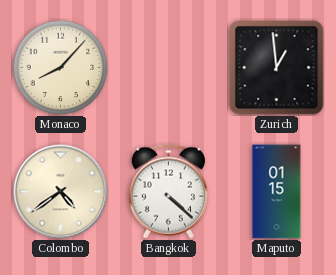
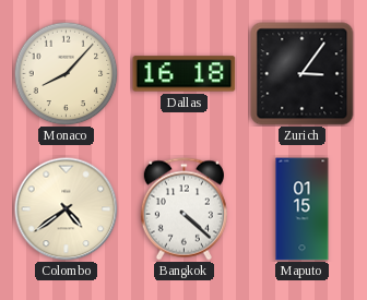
Dallas: none -> 16:18
Zurich: 12:59 -> 3:06
